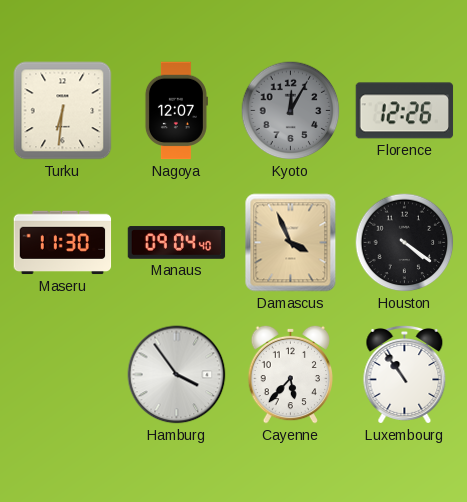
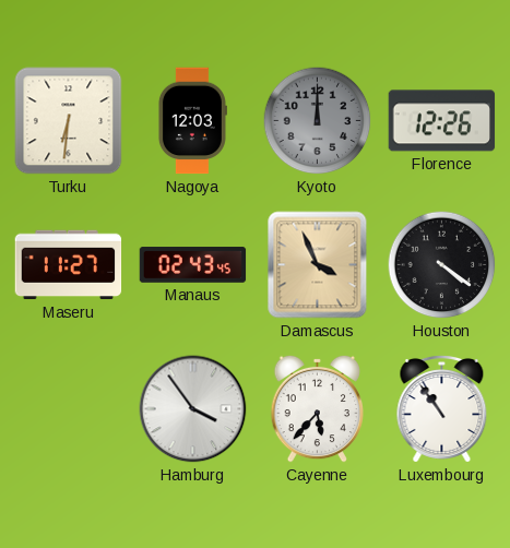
Nagoya: 12:07 -> 12:03
Kyoto: 12:05 -> 12:00
Maseru: 11:30 -> 11:27
Manaus: 09:04 -> 02:43
